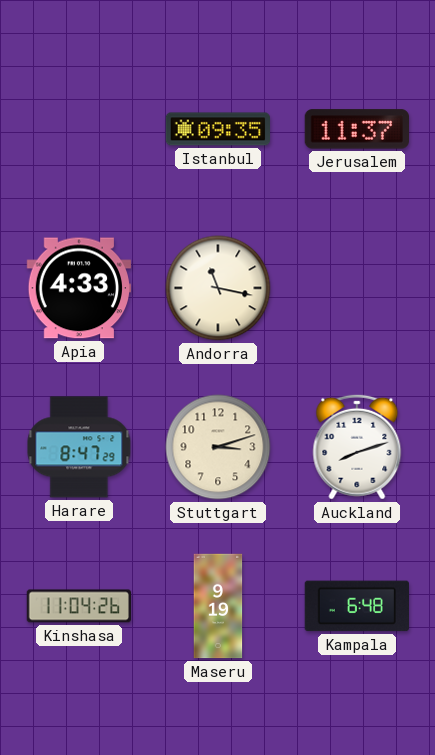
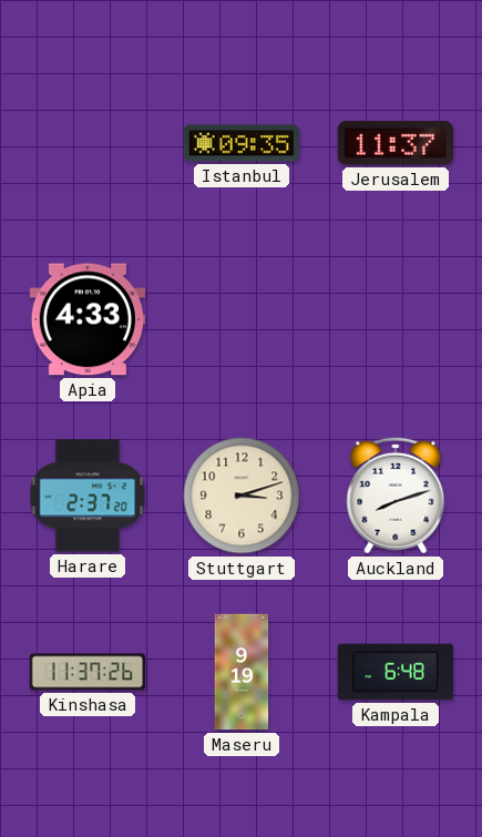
Andorra: 11:17 -> none
Harare: 8:47 -> 2:37
Kinshasa: 11:04 -> 11:37
